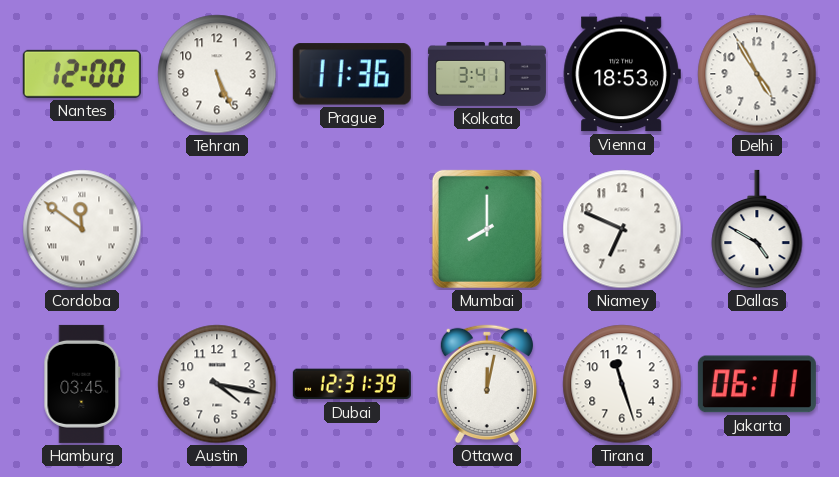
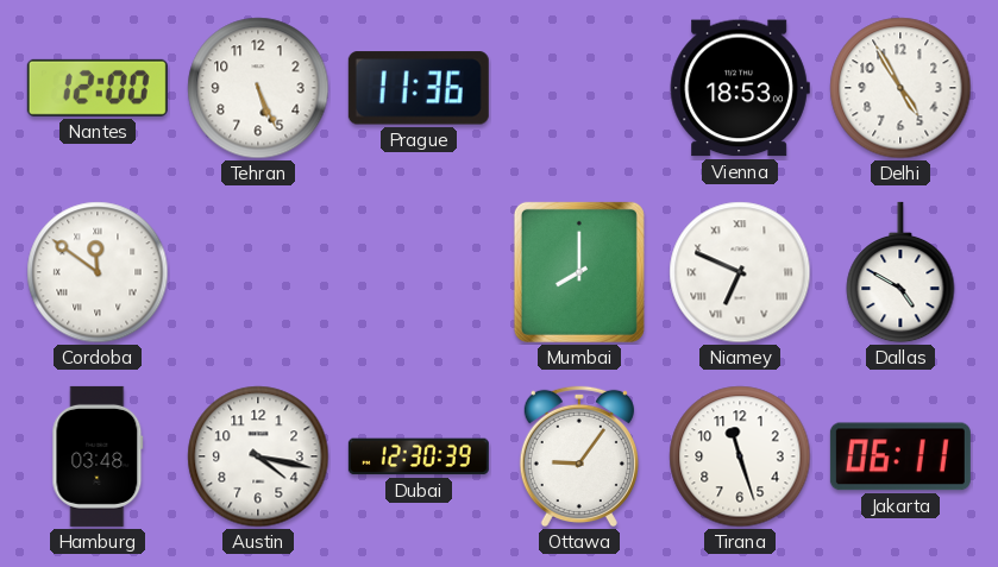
Kolkata: 3:41 -> none
Niamey numerals: Arabic -> Roman
Hamburg: 03:45 -> 03:48
Dubai: 12:31 -> 12:30
Ottawa: 12:02 -> 9:06
